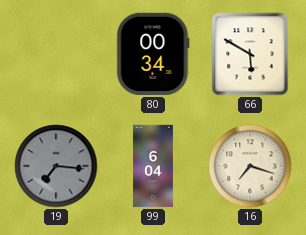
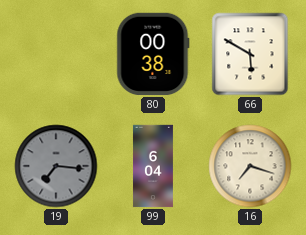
80: 00:34 -> 00:38
